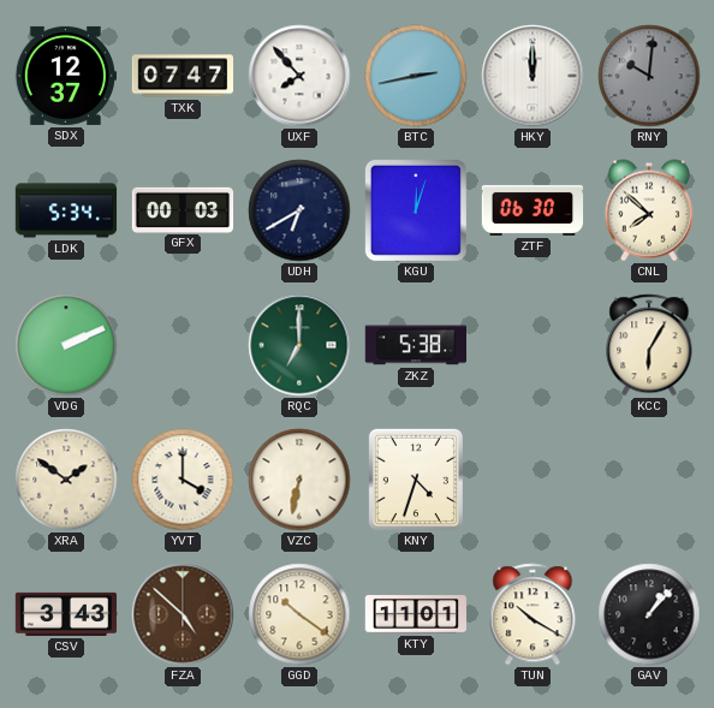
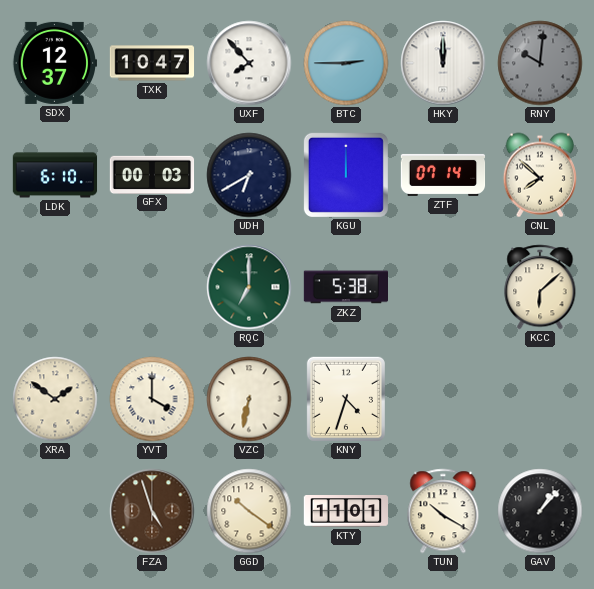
TXK: 07:47 -> 10:47
BTC: 2:43 -> 2:45
LDK: 5:34 -> 6:10
KGU: 12:03 -> 12:00
ZTF: 06:30 -> 07:14
VDG: 2:11 -> none
KCC: 6:05 -> 6:08
CSV: 3:43 -> none
FZA: 4:52 -> 4:57
